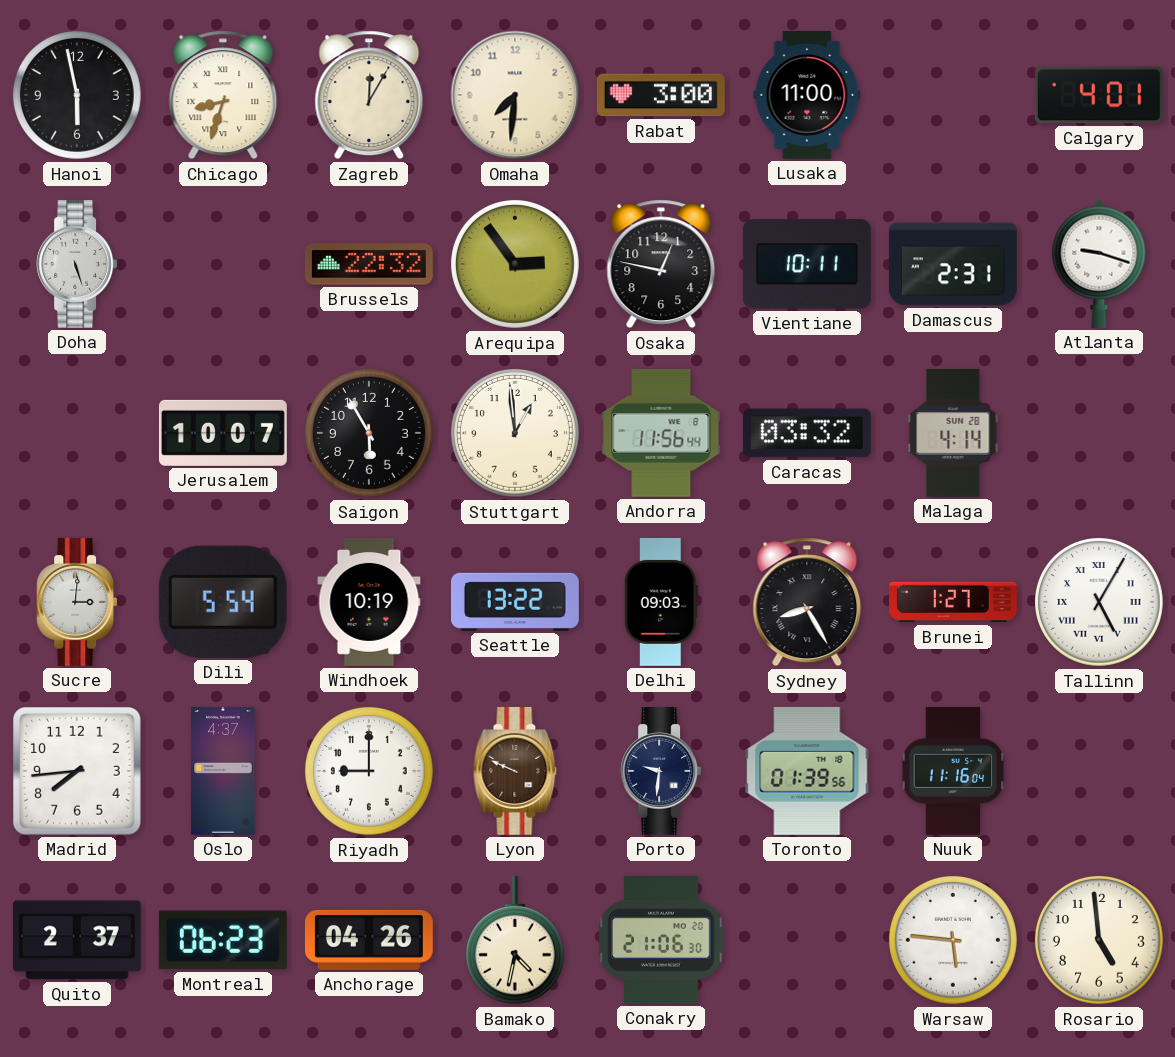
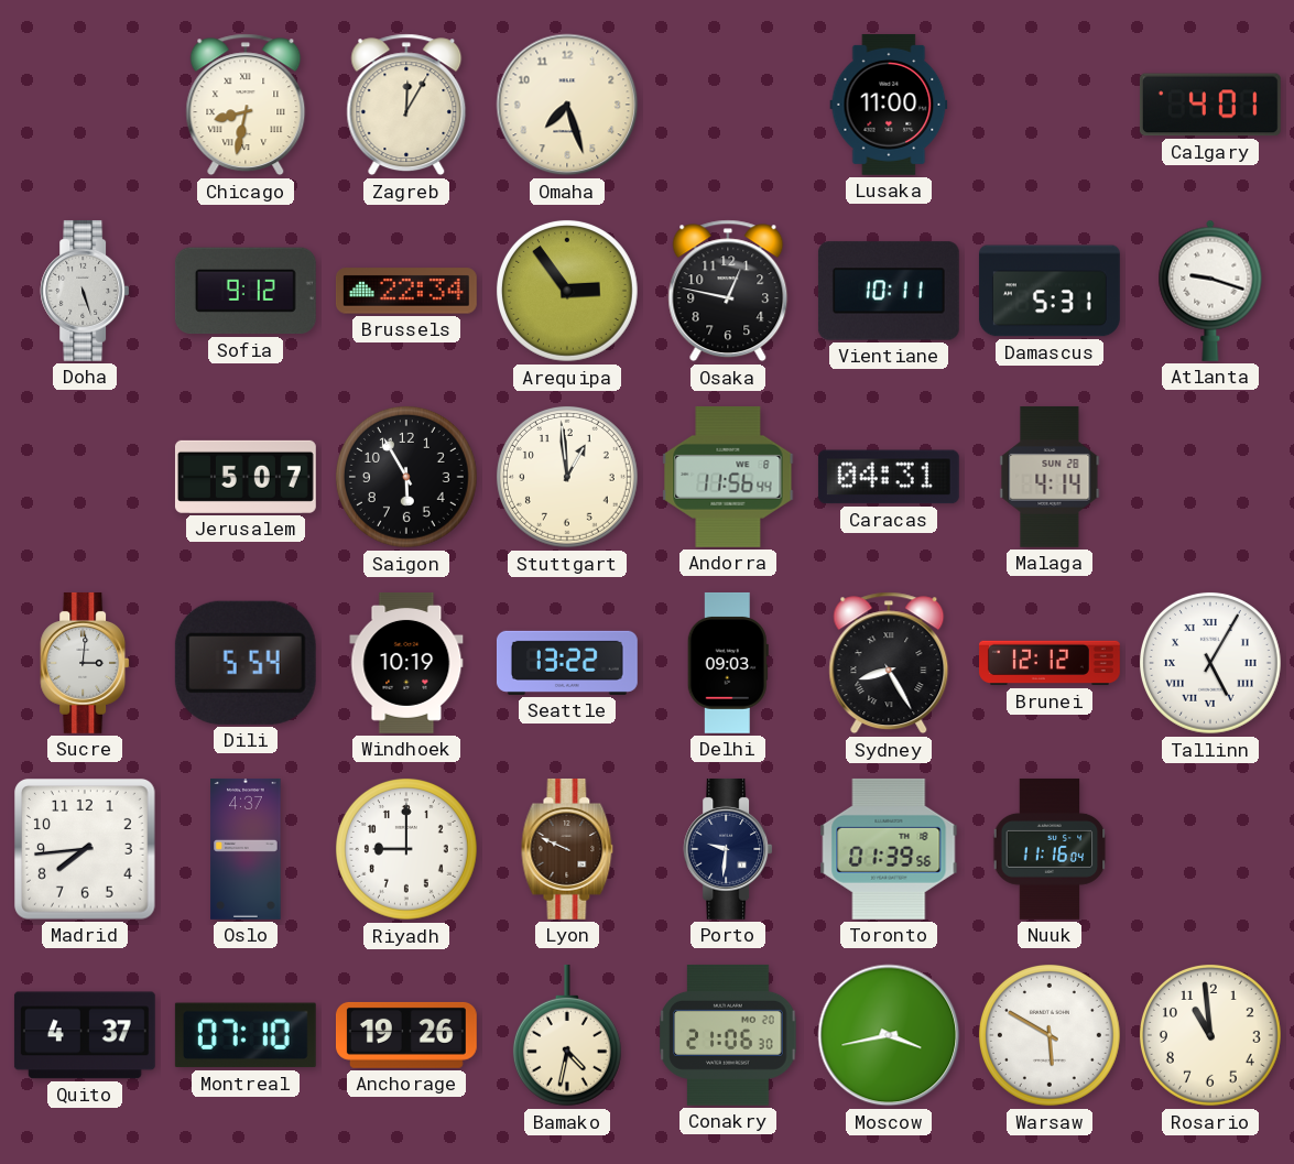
Hanoi: 5:58 -> none
Chicago: 8:33 -> 8:32
Omaha: 7:31 -> 7:27
Rabat: 3:00 -> none
Sofia: none -> 9:12
Brussels: 22:32 -> 22:34
Damascus: 2:31 -> 5:31
Jerusalem: 10:07 -> 5:07
Caracas: 03:32 -> 04:31
Brunei: 1:27 -> 12:12
Quito: 2:37 -> 4:37
Montreal: 06:23 -> 07:10
Anchorage: 04:26 -> 19:26
Moscow: none -> 3:43
Warsaw: 5:46 -> 5:50
Rosario: 4:59 -> 10:59
